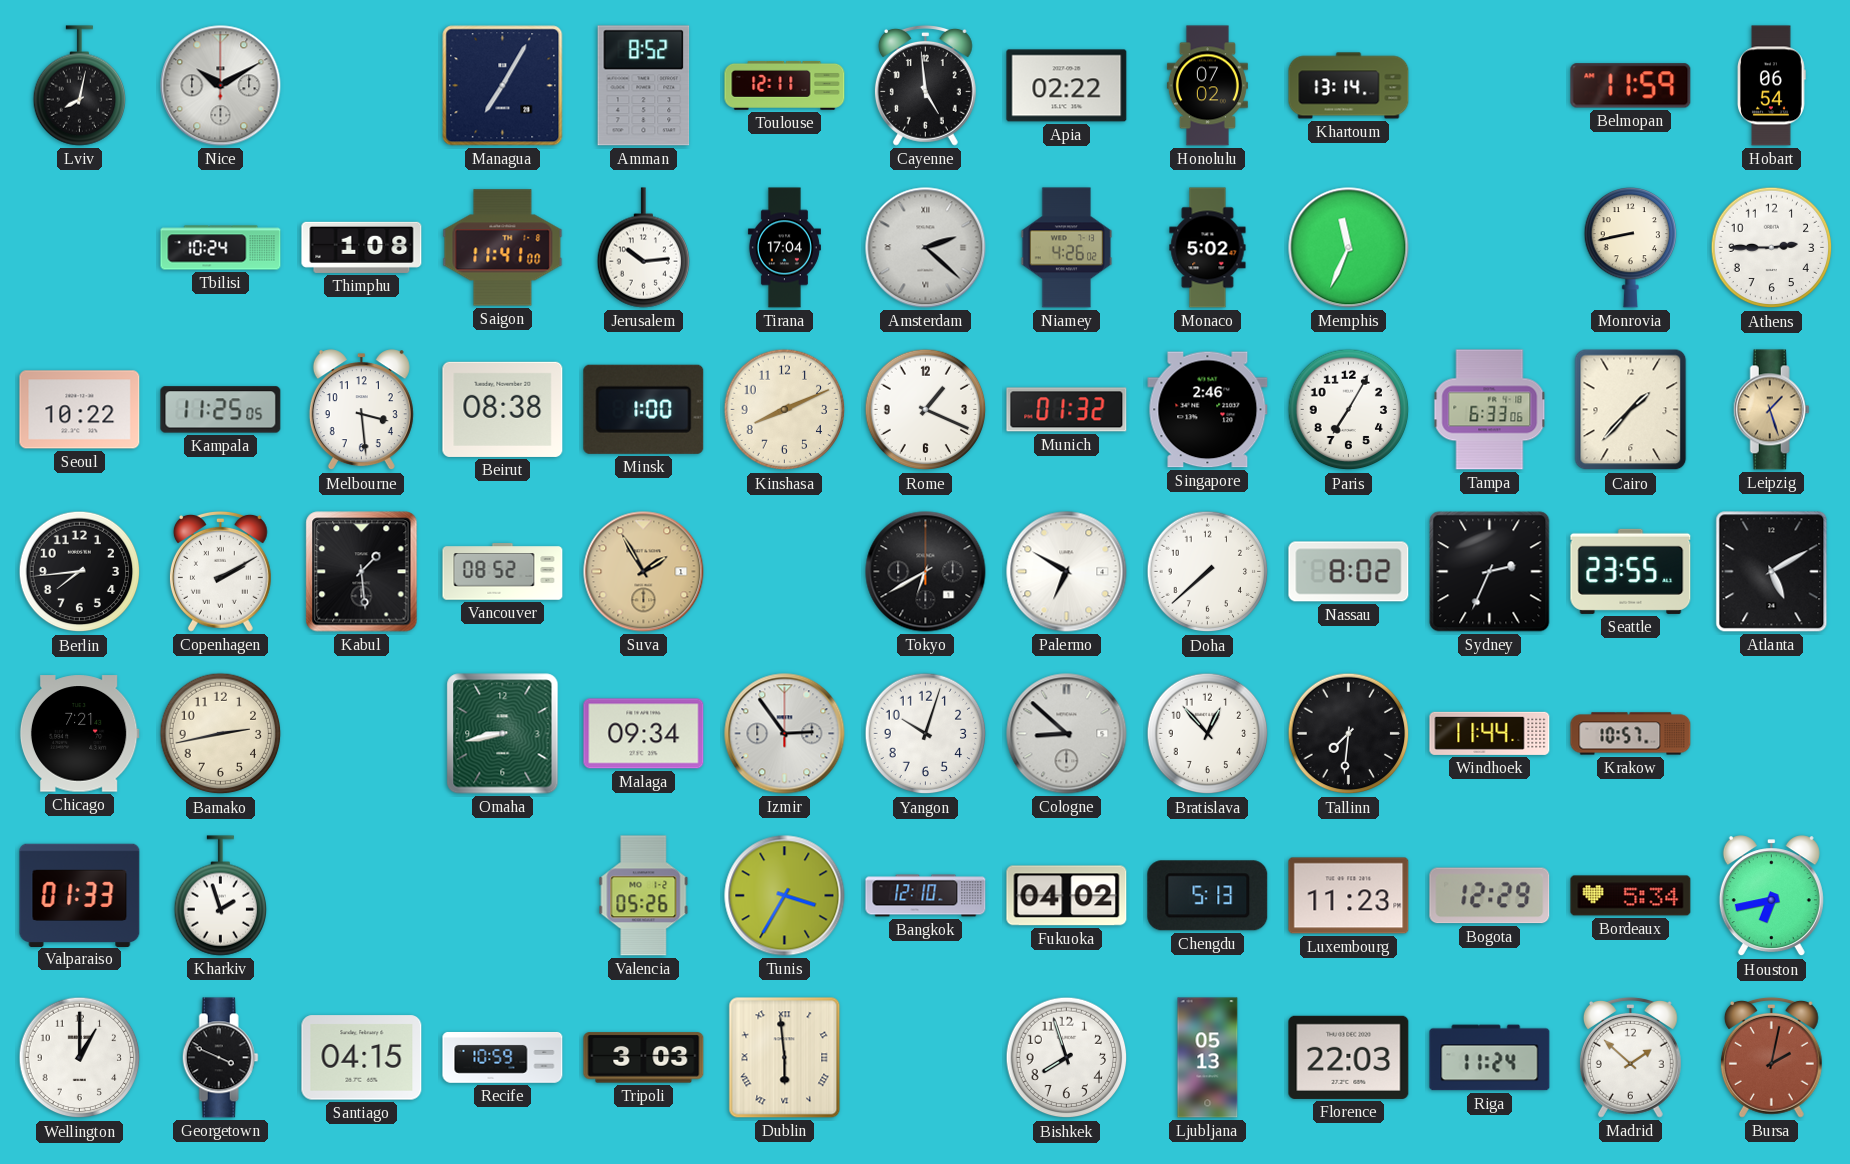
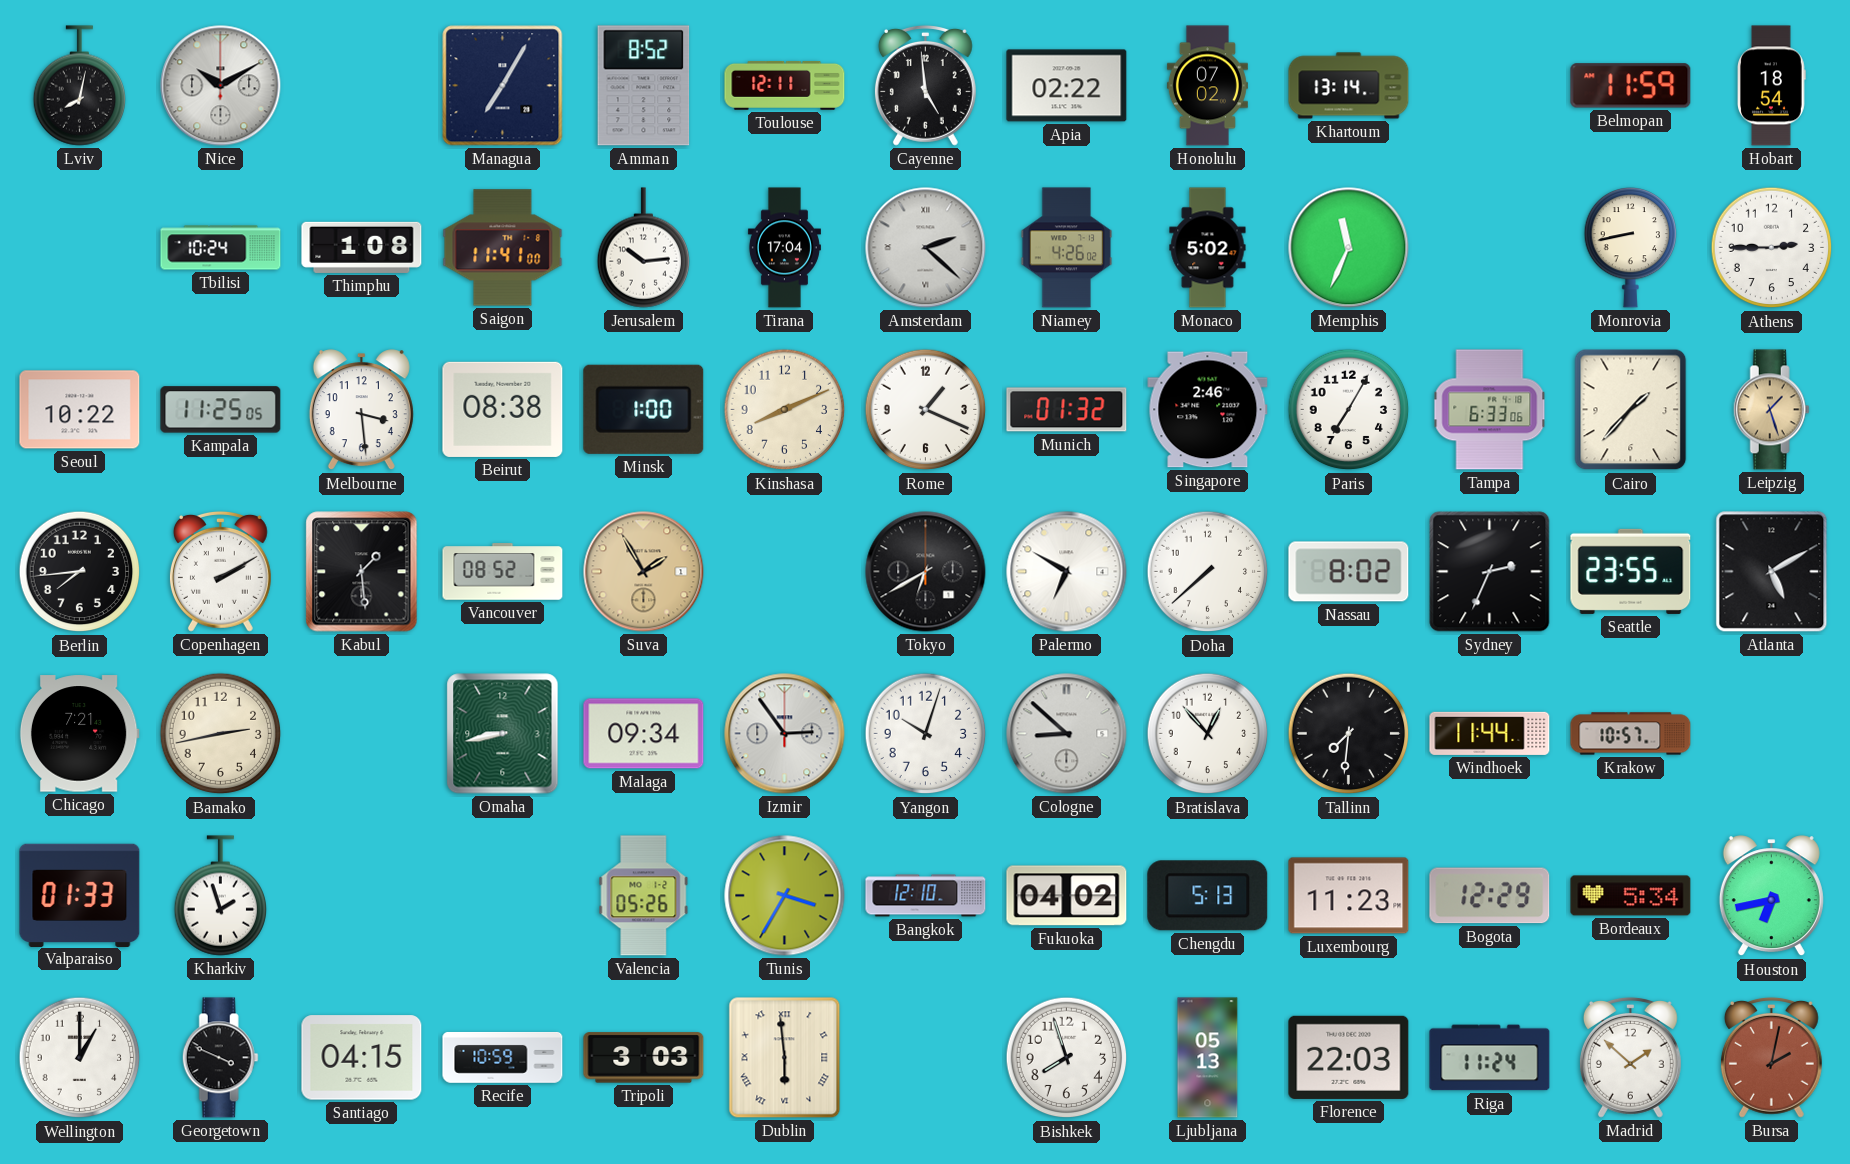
Hobart: 06:54 -> 18:54
